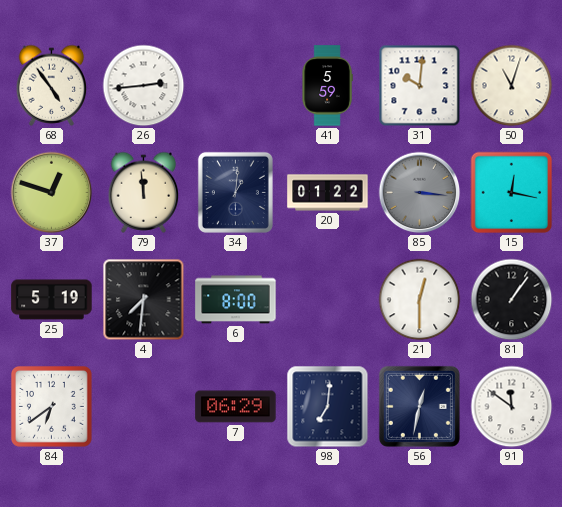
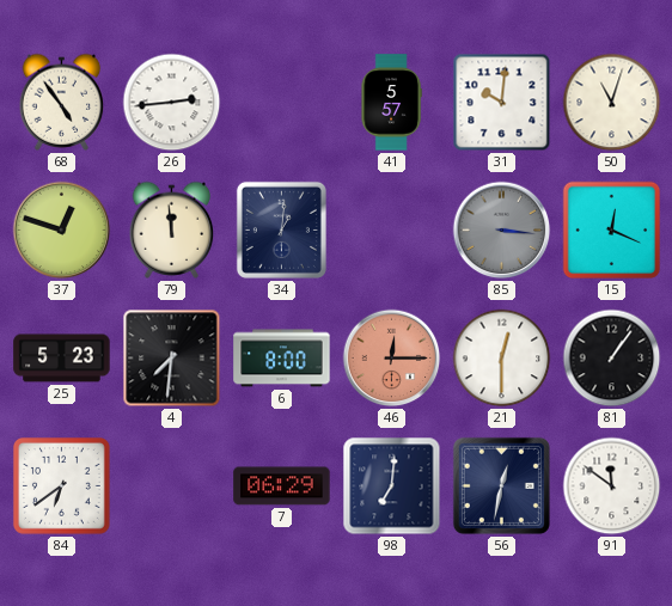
41: 5:59 -> 5:57
20: 01:22 -> none
15: 12:17 -> 12:19
25: 5:19 -> 5:23
46: none -> 12:15
